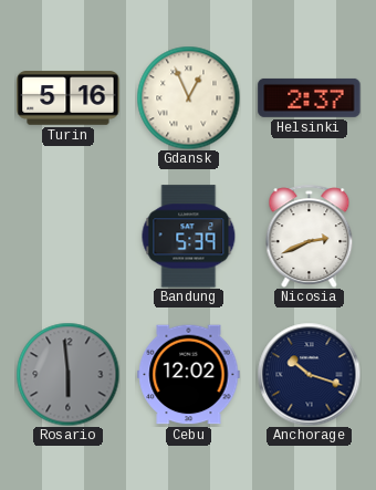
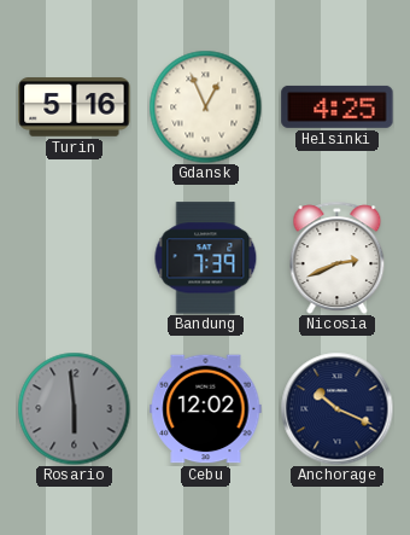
Helsinki: 2:37 -> 4:25
Bandung: 5:39 -> 7:39
Anchorage: 10:18 -> 10:19
